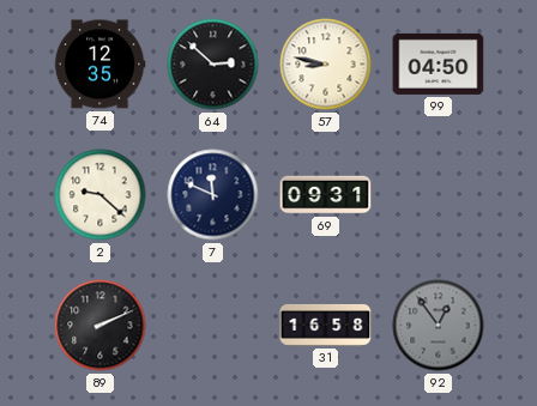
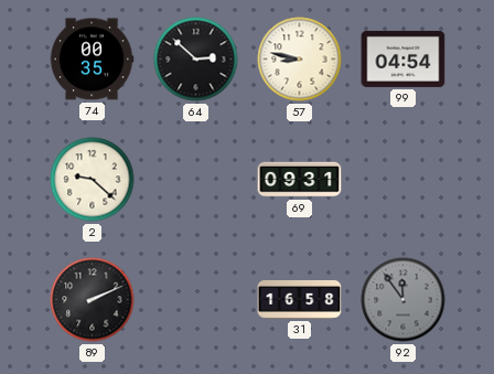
74: 12:35 -> 00:35
99: 04:50 -> 04:54
7: 11:49 -> none
92: 12:54 -> 11:54
